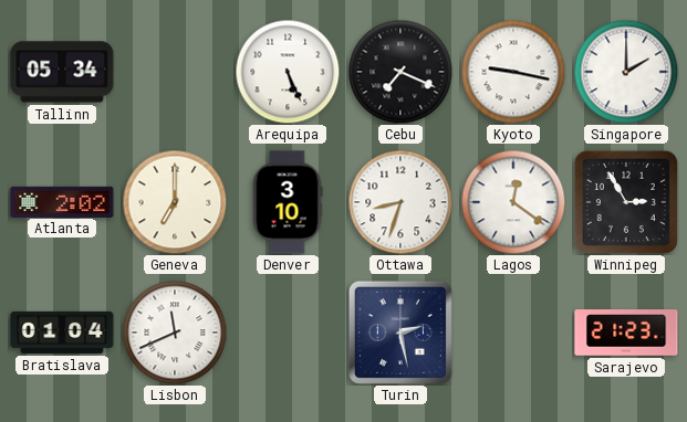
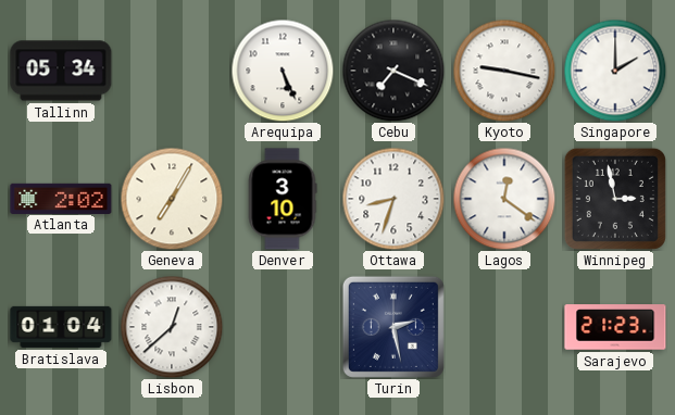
Geneva: 7:00 -> 7:05
Winnipeg: 2:55 -> 2:58
Lisbon: 11:41 -> 12:38
